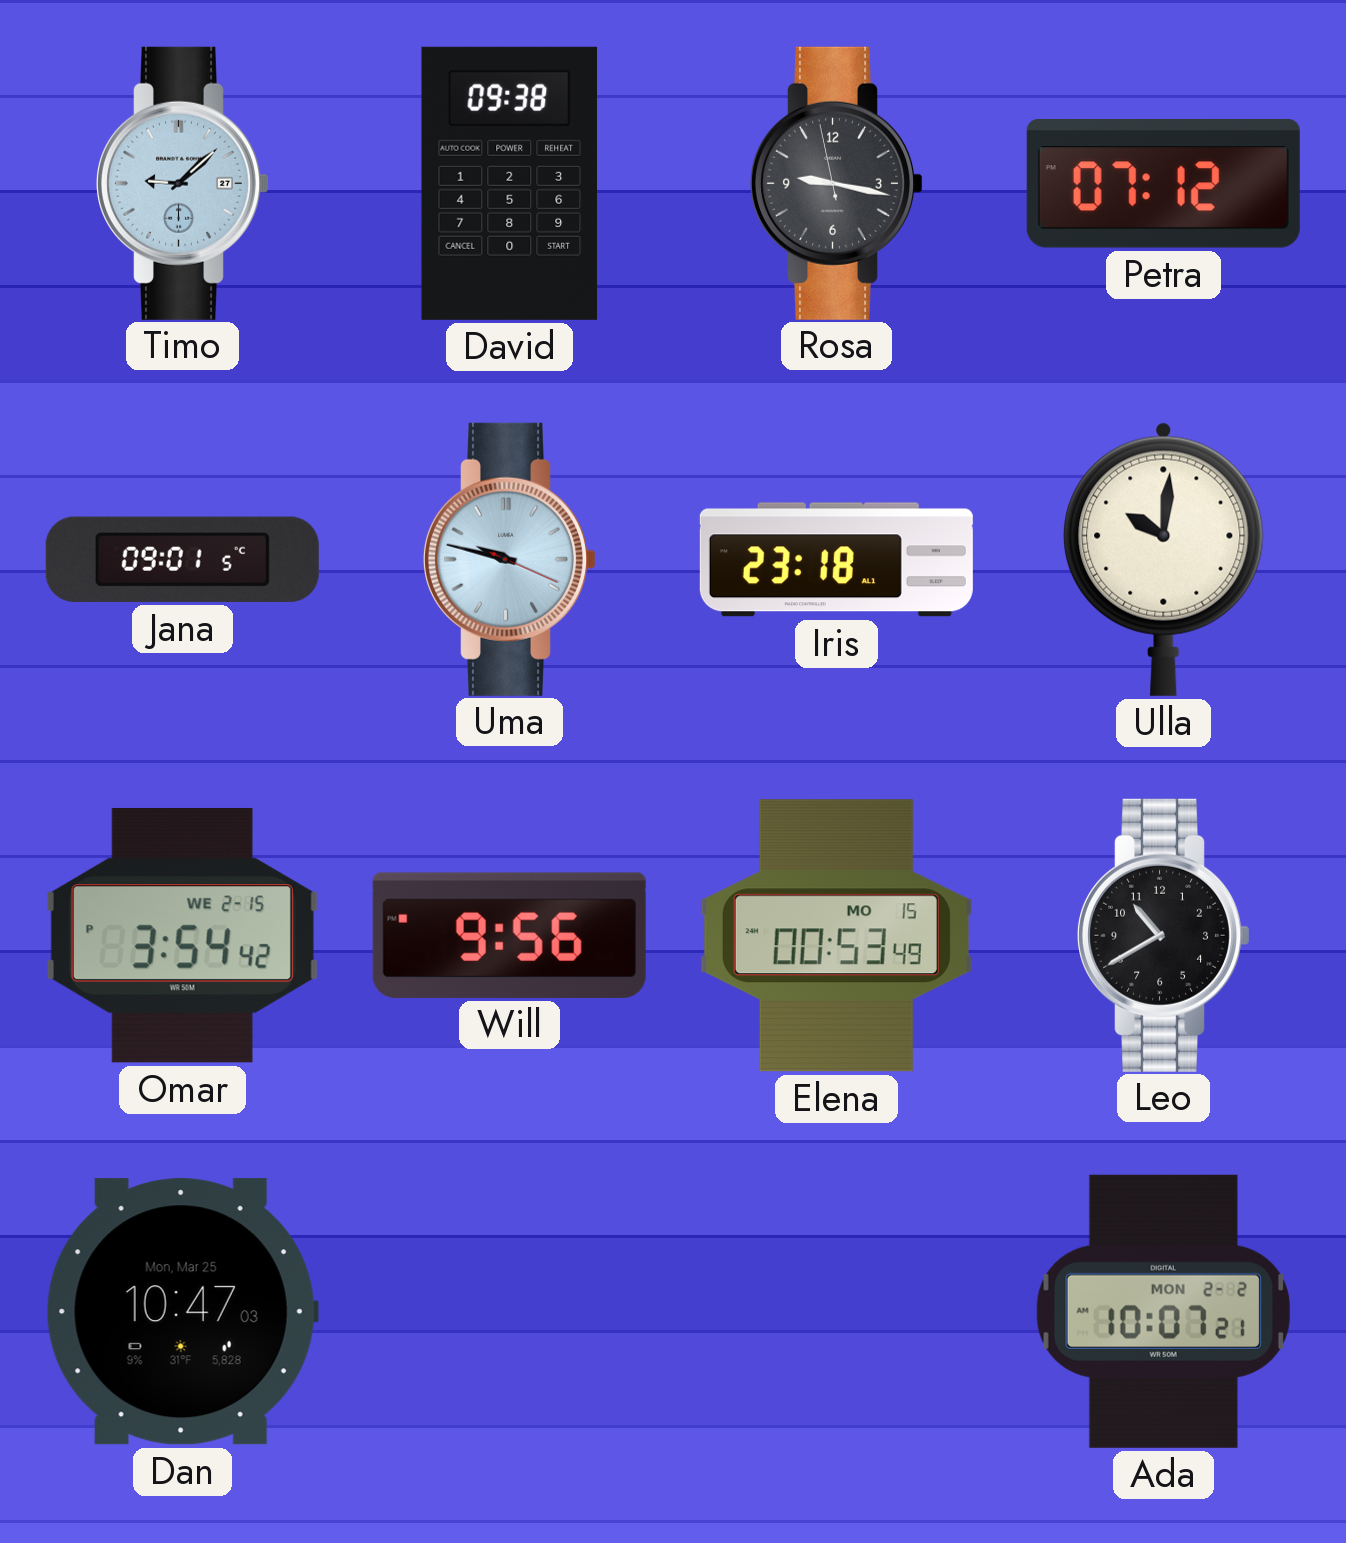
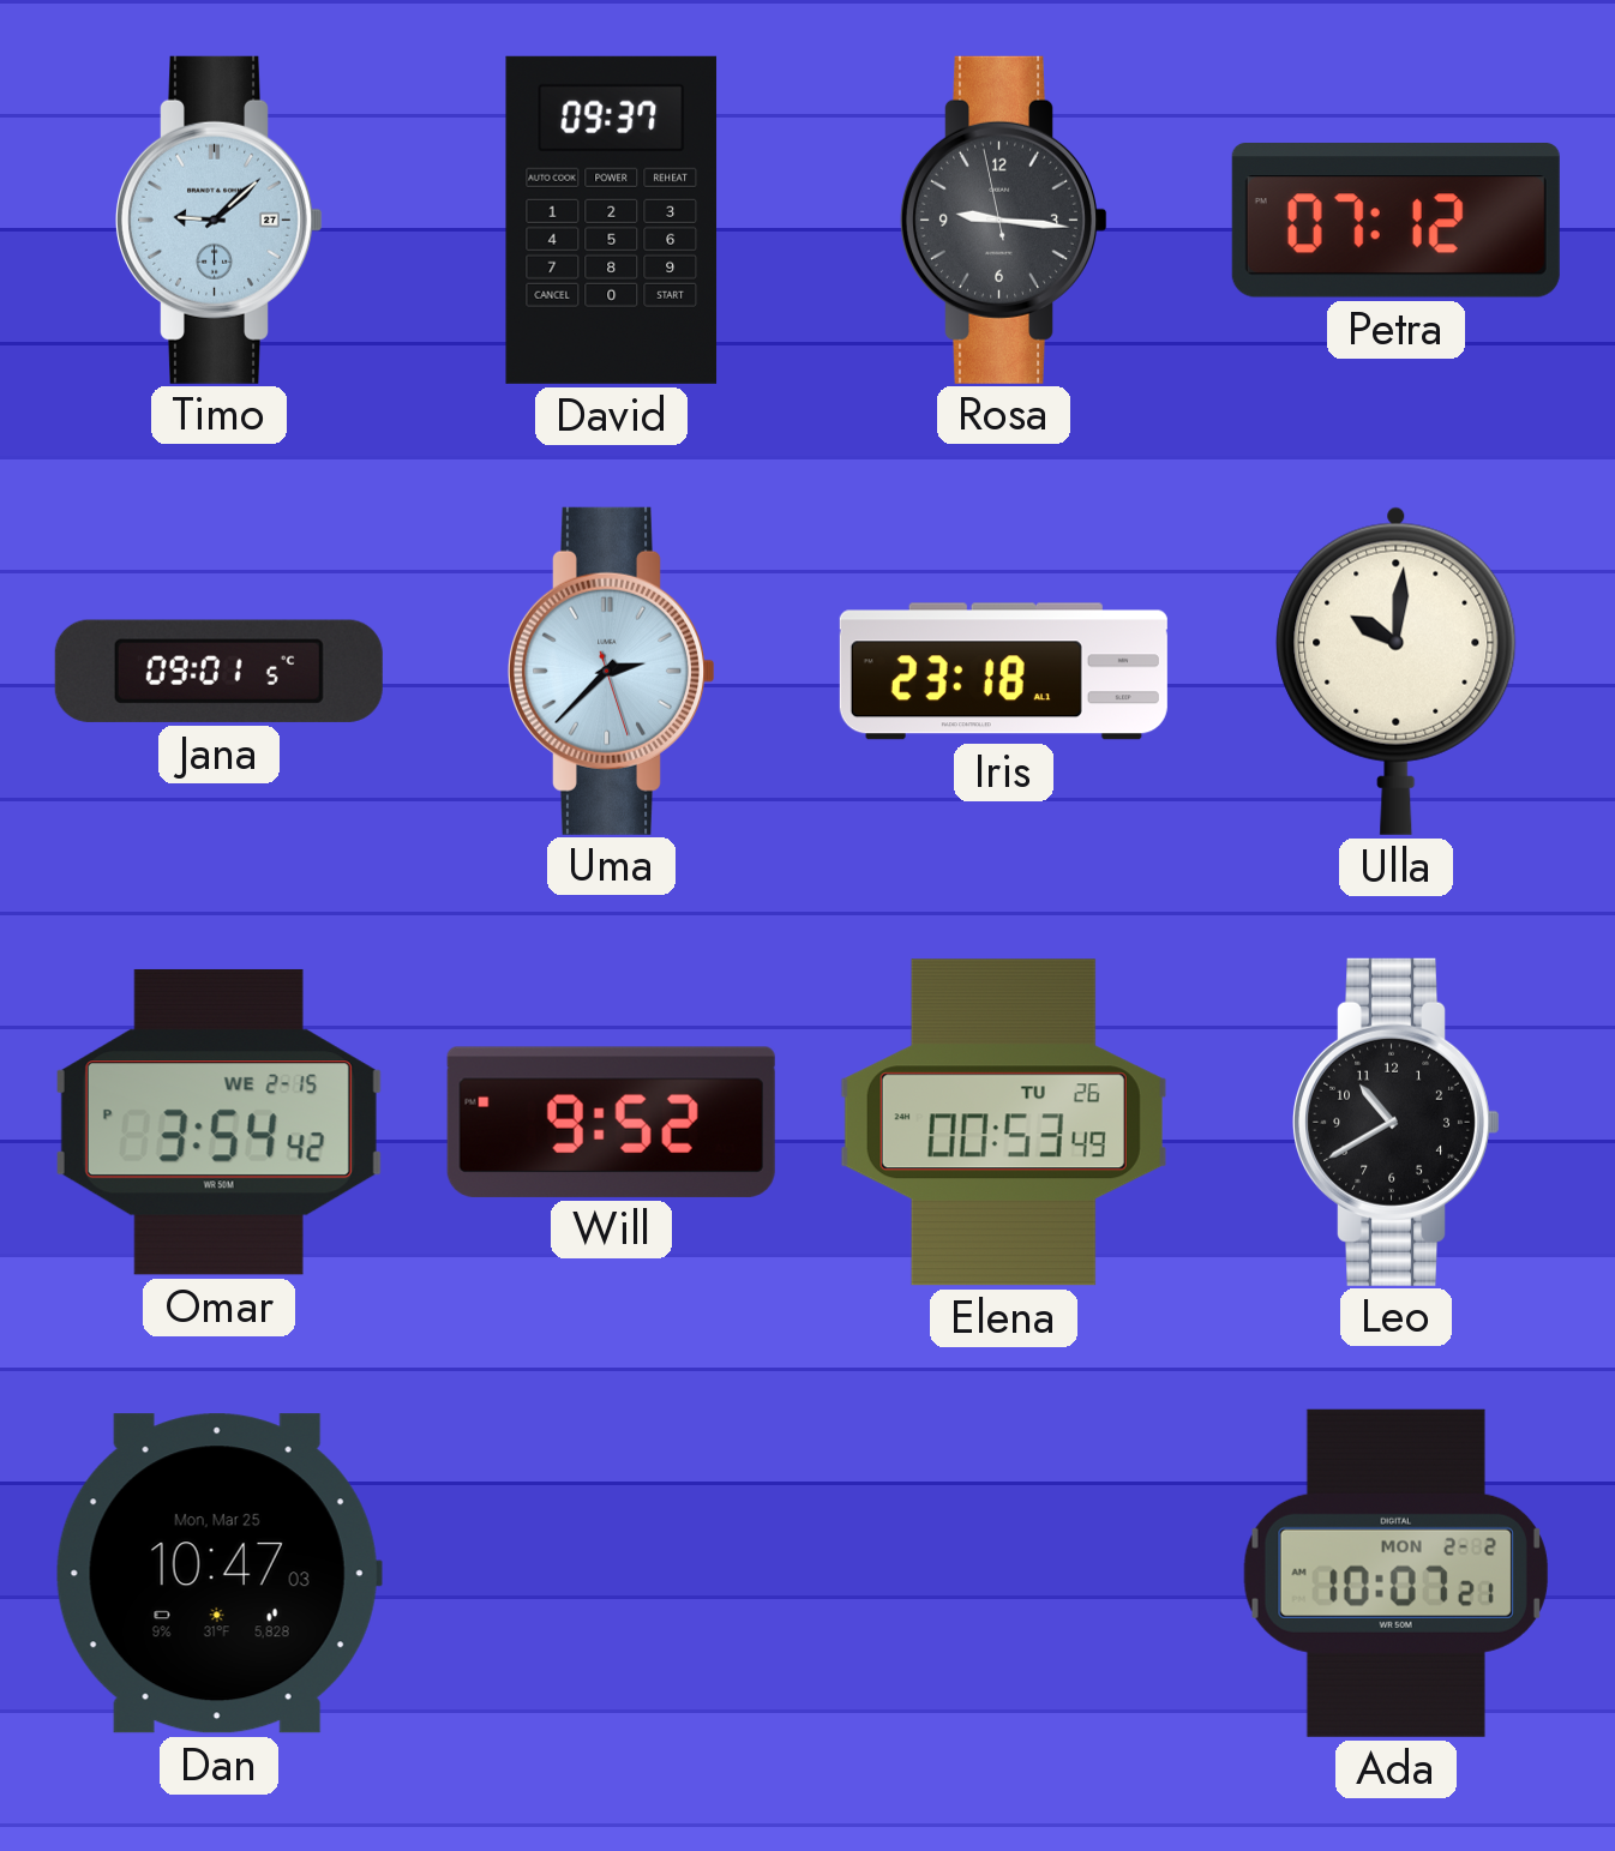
David: 09:38 -> 09:37
Rosa: 9:16 -> 9:15
Uma: 9:47 -> 2:37
Will: 9:56 -> 9:52
Elena date: MO 15 -> TU 26
